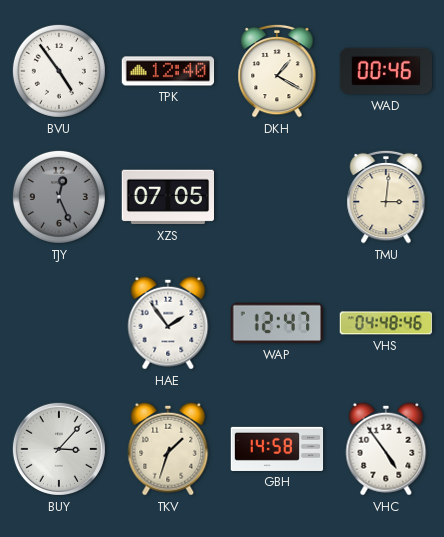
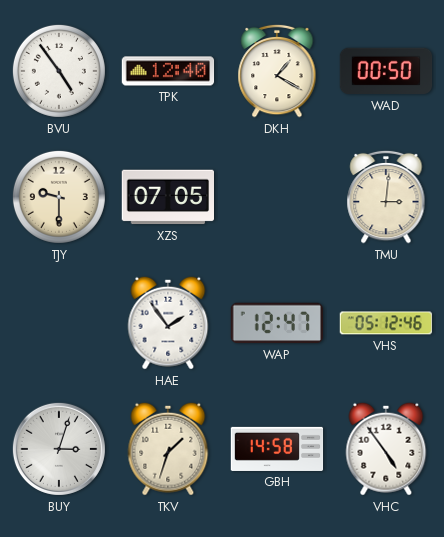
WAD: 00:46 -> 00:50
TJY: 12:26 -> 9:30
TJY dial: grey -> cream
VHS: 04:48 -> 05:12
BUY: 3:07 -> 3:03
